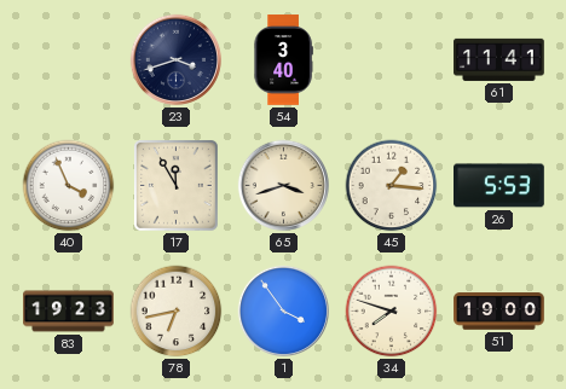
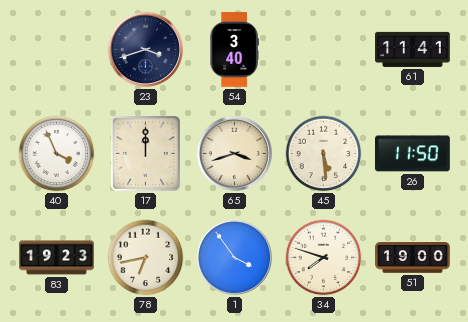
17: 11:55 -> 12:00
45: 1:16 -> 5:29
26: 5:53 -> 11:50
